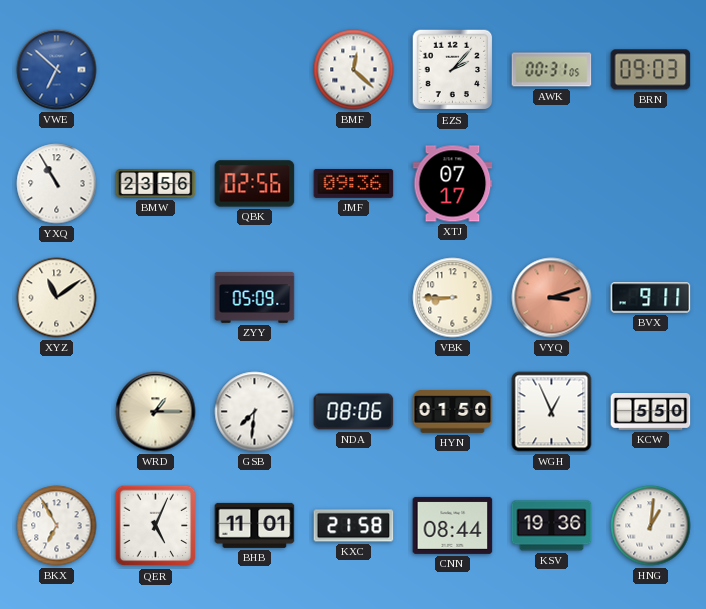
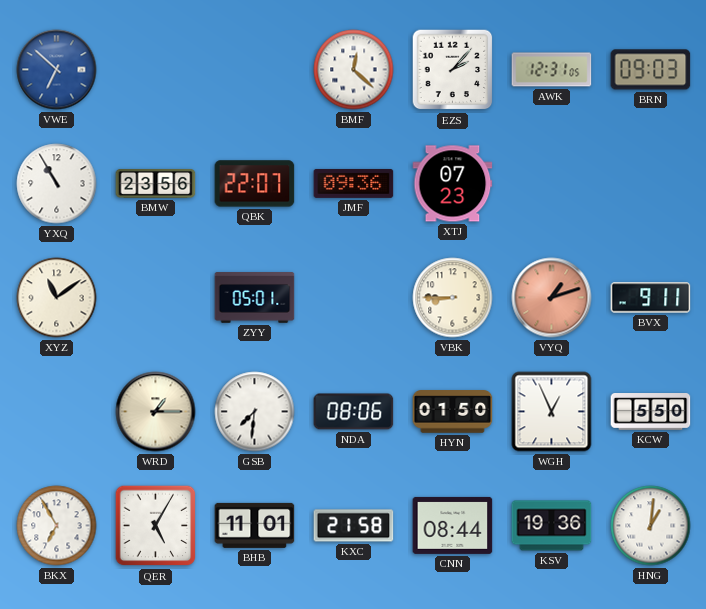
AWK: 00:31 -> 12:31
QBK: 02:56 -> 22:07
XTJ: 07:17 -> 07:23
ZYY: 05:09 -> 05:01
VYQ: 3:12 -> 1:12
QER: 5:04 -> 5:05
